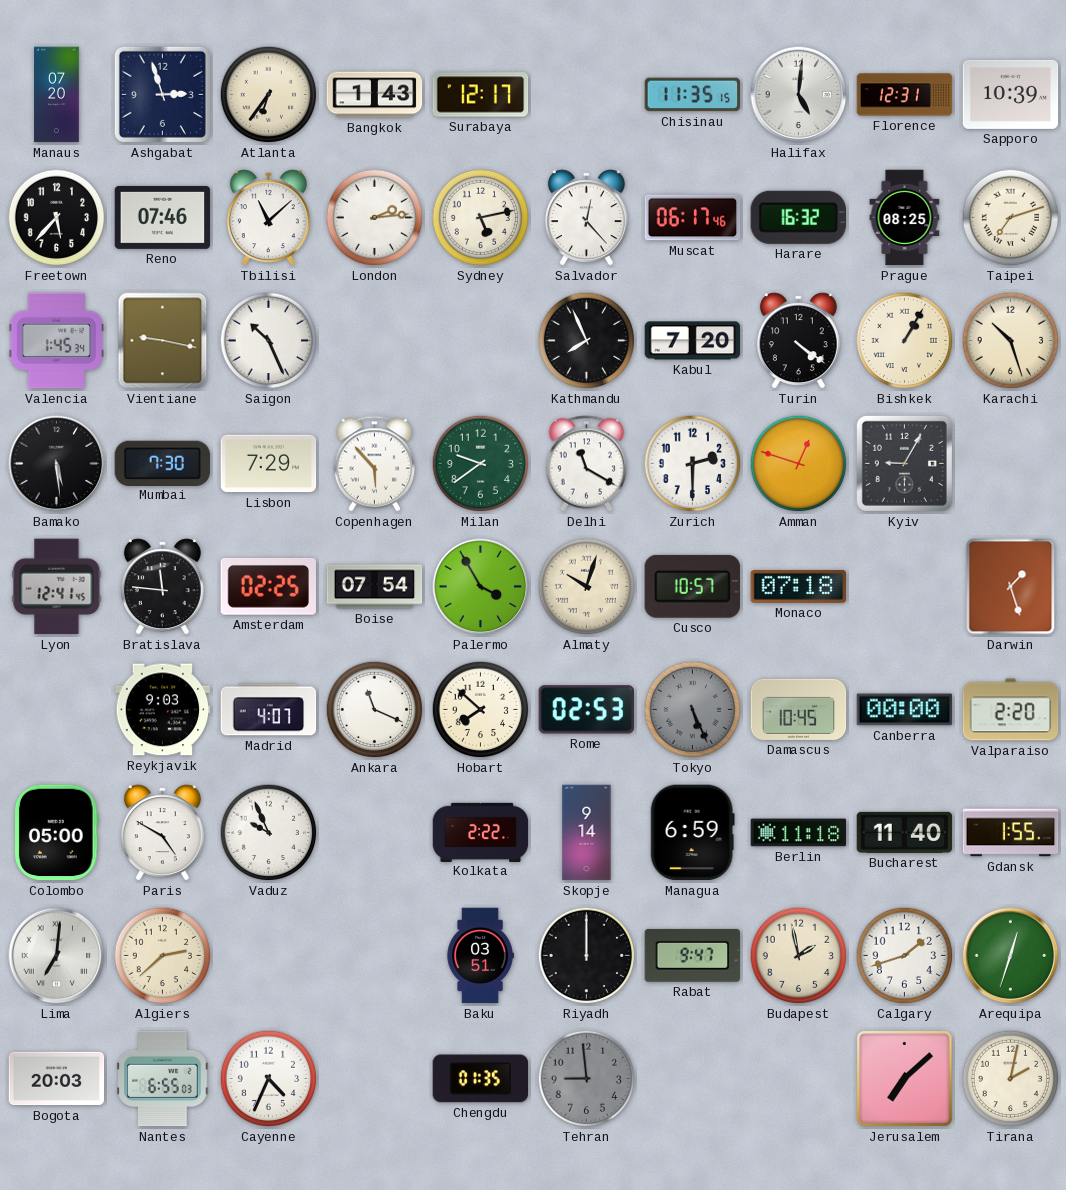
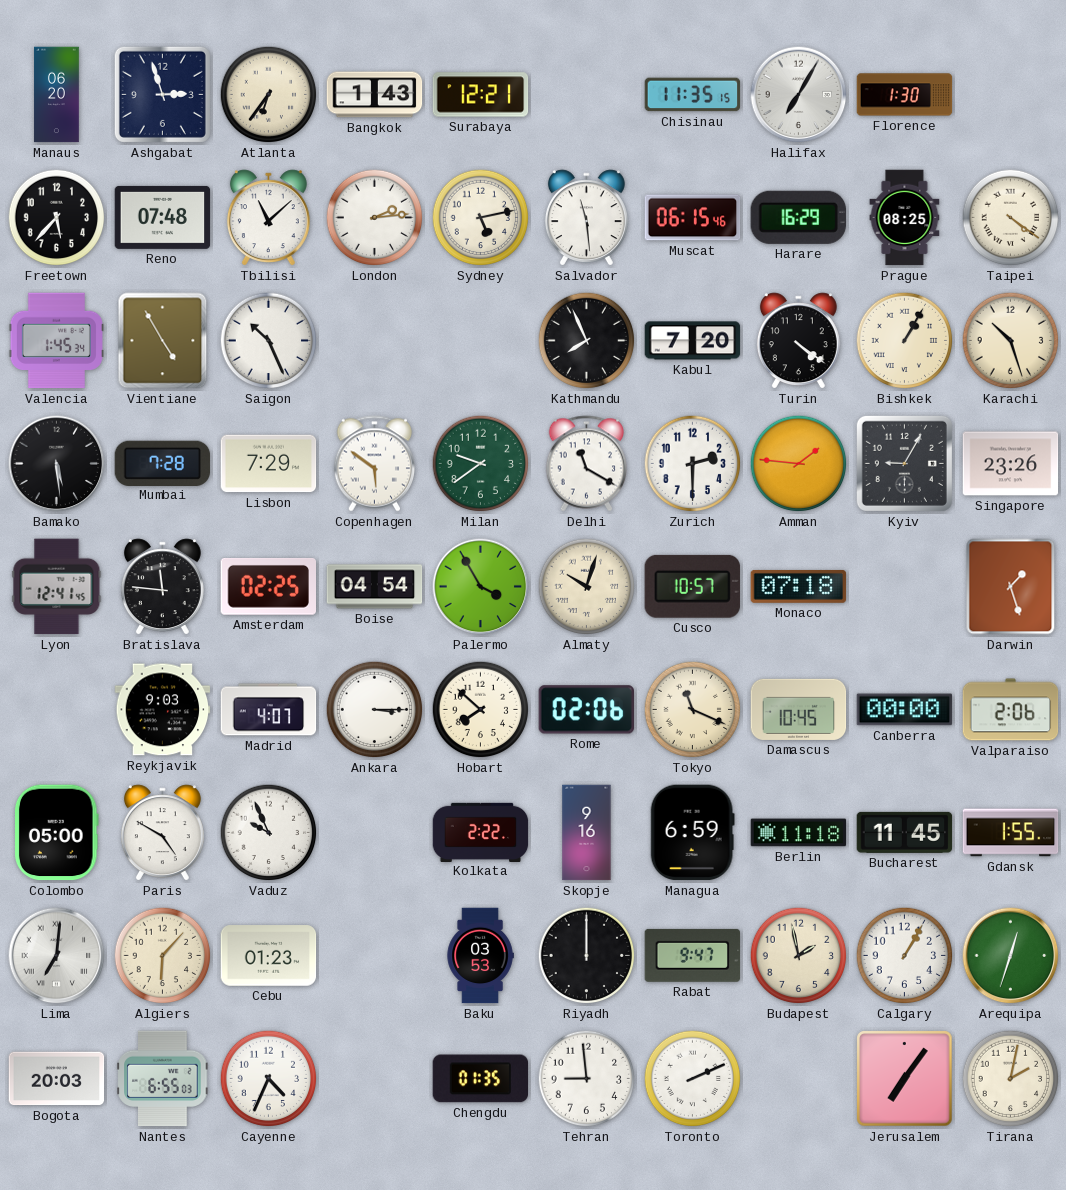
Manaus: 07:20 -> 06:20
Surabaya: 12:17 -> 12:21
Halifax: 5:01 -> 7:05
Florence: 12:31 -> 1:30
Sapporo: 10:39 -> none
Reno: 07:46 -> 07:48
Salvador: 12:23 -> 11:29
Muscat: 06:17 -> 06:15
Harare: 16:32 -> 16:29
Taipei: 7:12 -> 4:21
Vientiane: 9:17 -> 4:55
Mumbai: 7:30 -> 7:28
Copenhagen: 5:53 -> 5:51
Amman: 12:48 -> 1:46
Singapore: none -> 23:26
Boise: 07:54 -> 04:54
Ankara: 11:19 -> 3:15
Rome: 02:53 -> 02:06
Tokyo: 5:26 -> 11:19
Tokyo dial: grey -> cream
Valparaiso: 2:20 -> 2:06
Skopje: 9:14 -> 9:16
Bucharest: 11:40 -> 11:45
Algiers: 2:38 -> 6:07
Cebu: none -> 01:23
Baku: 03:51 -> 03:53
Calgary: 1:42 -> 1:05
Tehran dial: grey -> white
Toronto: none -> 2:11
Jerusalem: 7:08 -> 7:06
